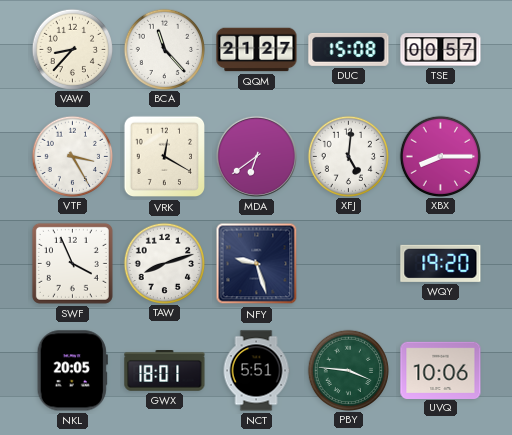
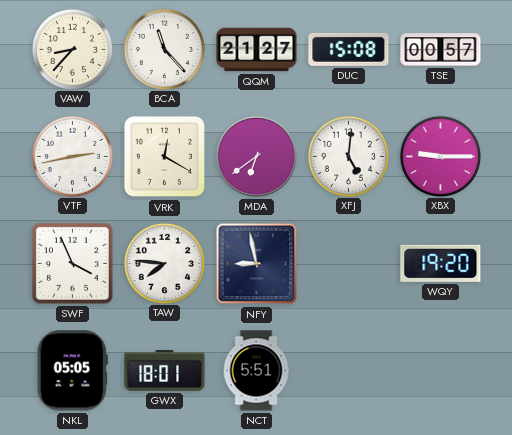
VTF: 3:25 -> 2:43
XBX: 8:15 -> 9:15
TAW: 8:12 -> 7:46
NFY: 9:27 -> 8:58
NKL: 20:05 -> 05:05
PBY: 3:46 -> none
UVQ: 10:06 -> none
